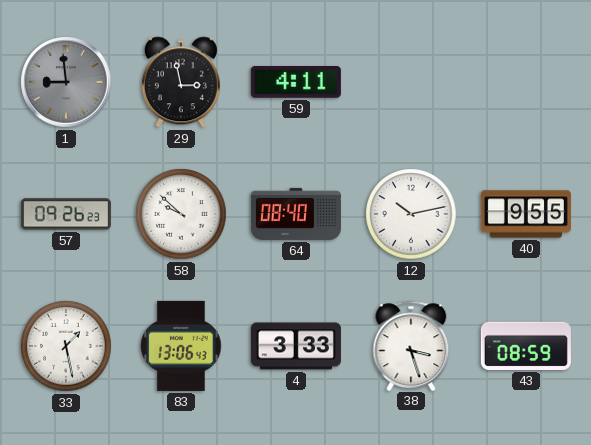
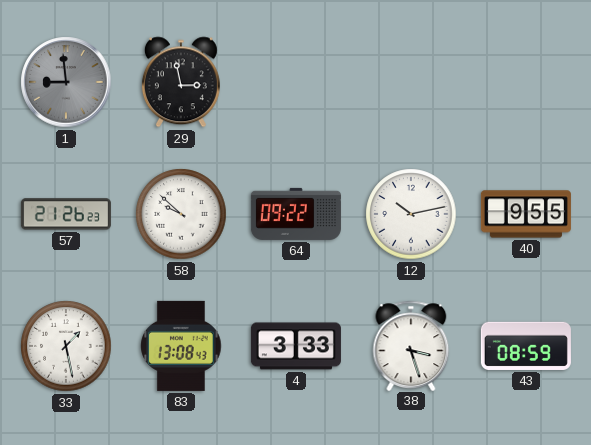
59: 4:11 -> none
57: 09:26 -> 21:26
64: 08:40 -> 09:22
83: 13:06 -> 13:08
